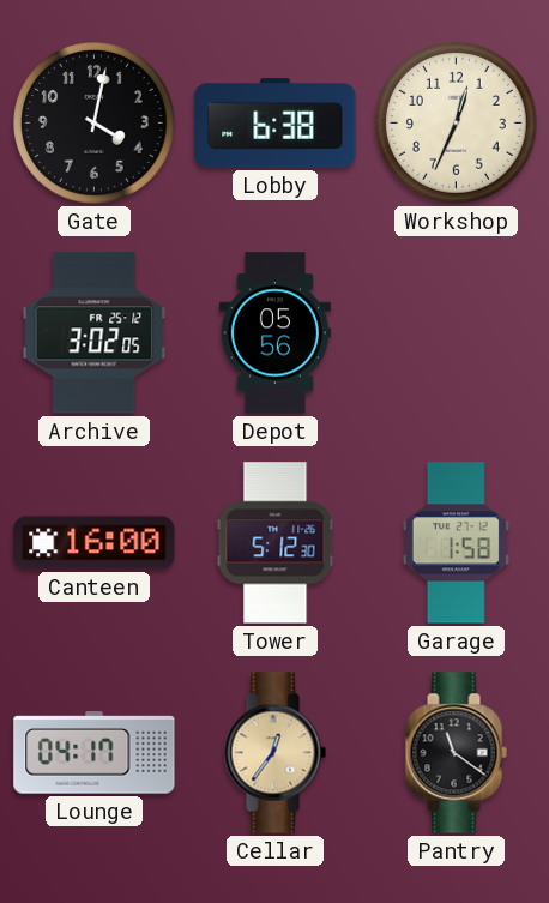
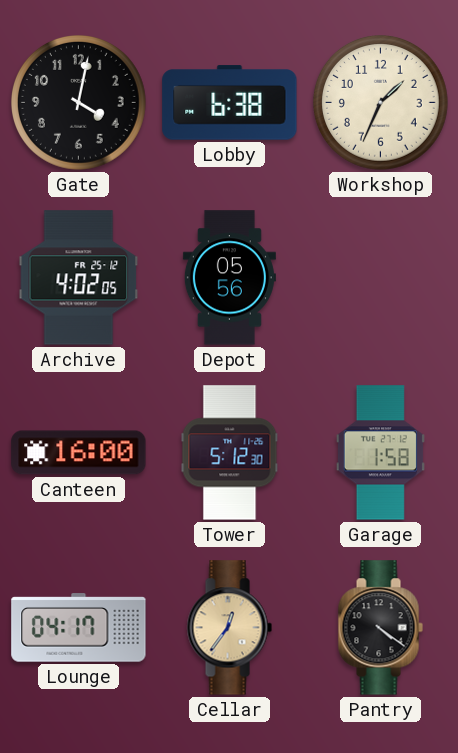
Workshop: 12:34 -> 1:34
Archive: 3:02 -> 4:02
Pantry: 11:21 -> 4:21
